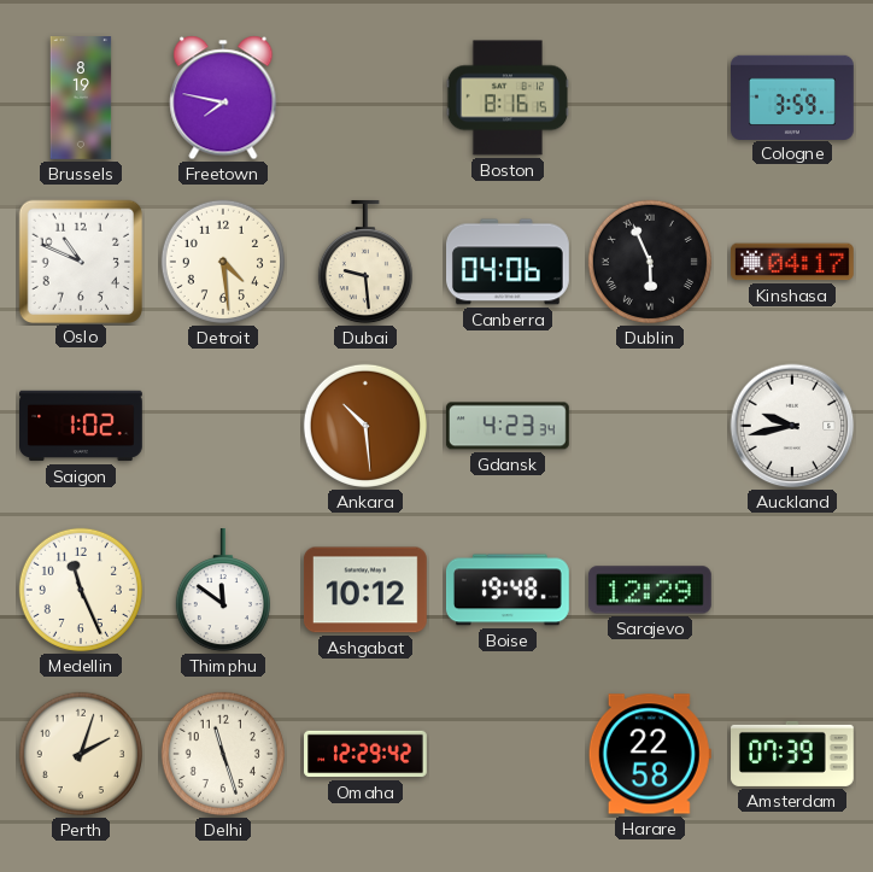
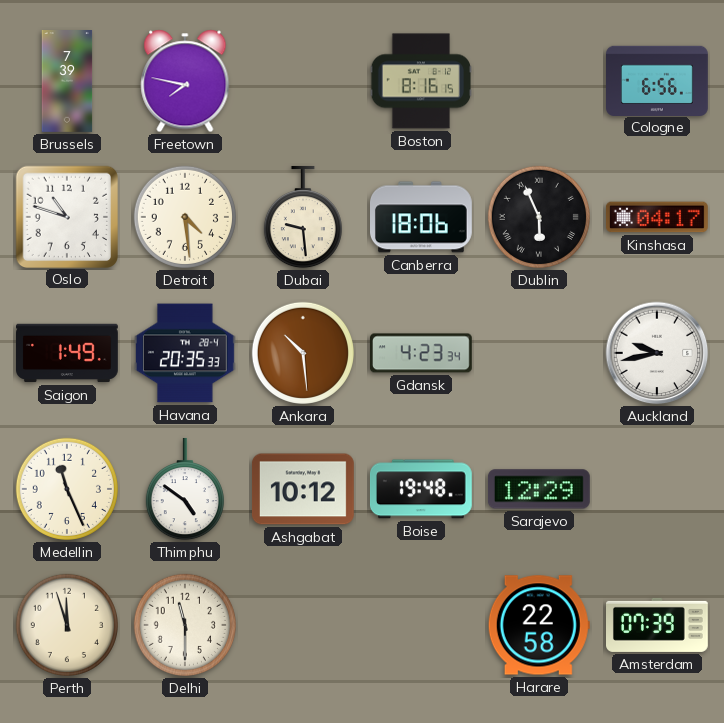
Brussels: 8:19 -> 7:39
Cologne: 3:59 -> 6:56
Oslo: 10:49 -> 10:48
Canberra: 04:06 -> 18:06
Saigon: 1:02 -> 1:49
Havana: none -> 20:35
Thimphu: 11:51 -> 4:51
Perth: 2:03 -> 11:57
Delhi: 11:27 -> 11:30
Omaha: 12:29 -> none
